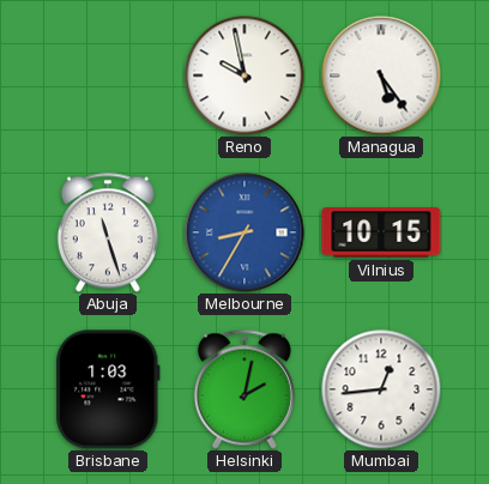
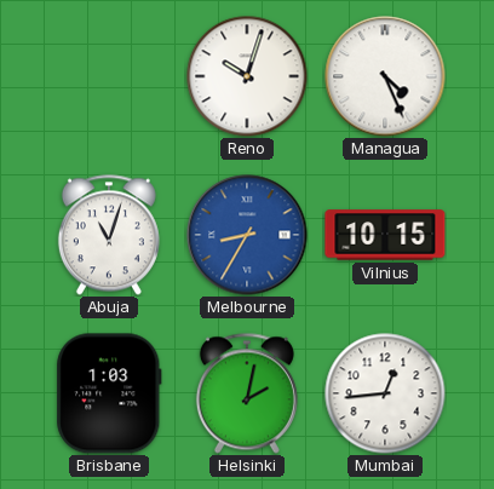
Reno: 9:58 -> 10:03
Managua: 5:24 -> 4:26
Abuja: 11:27 -> 11:03
